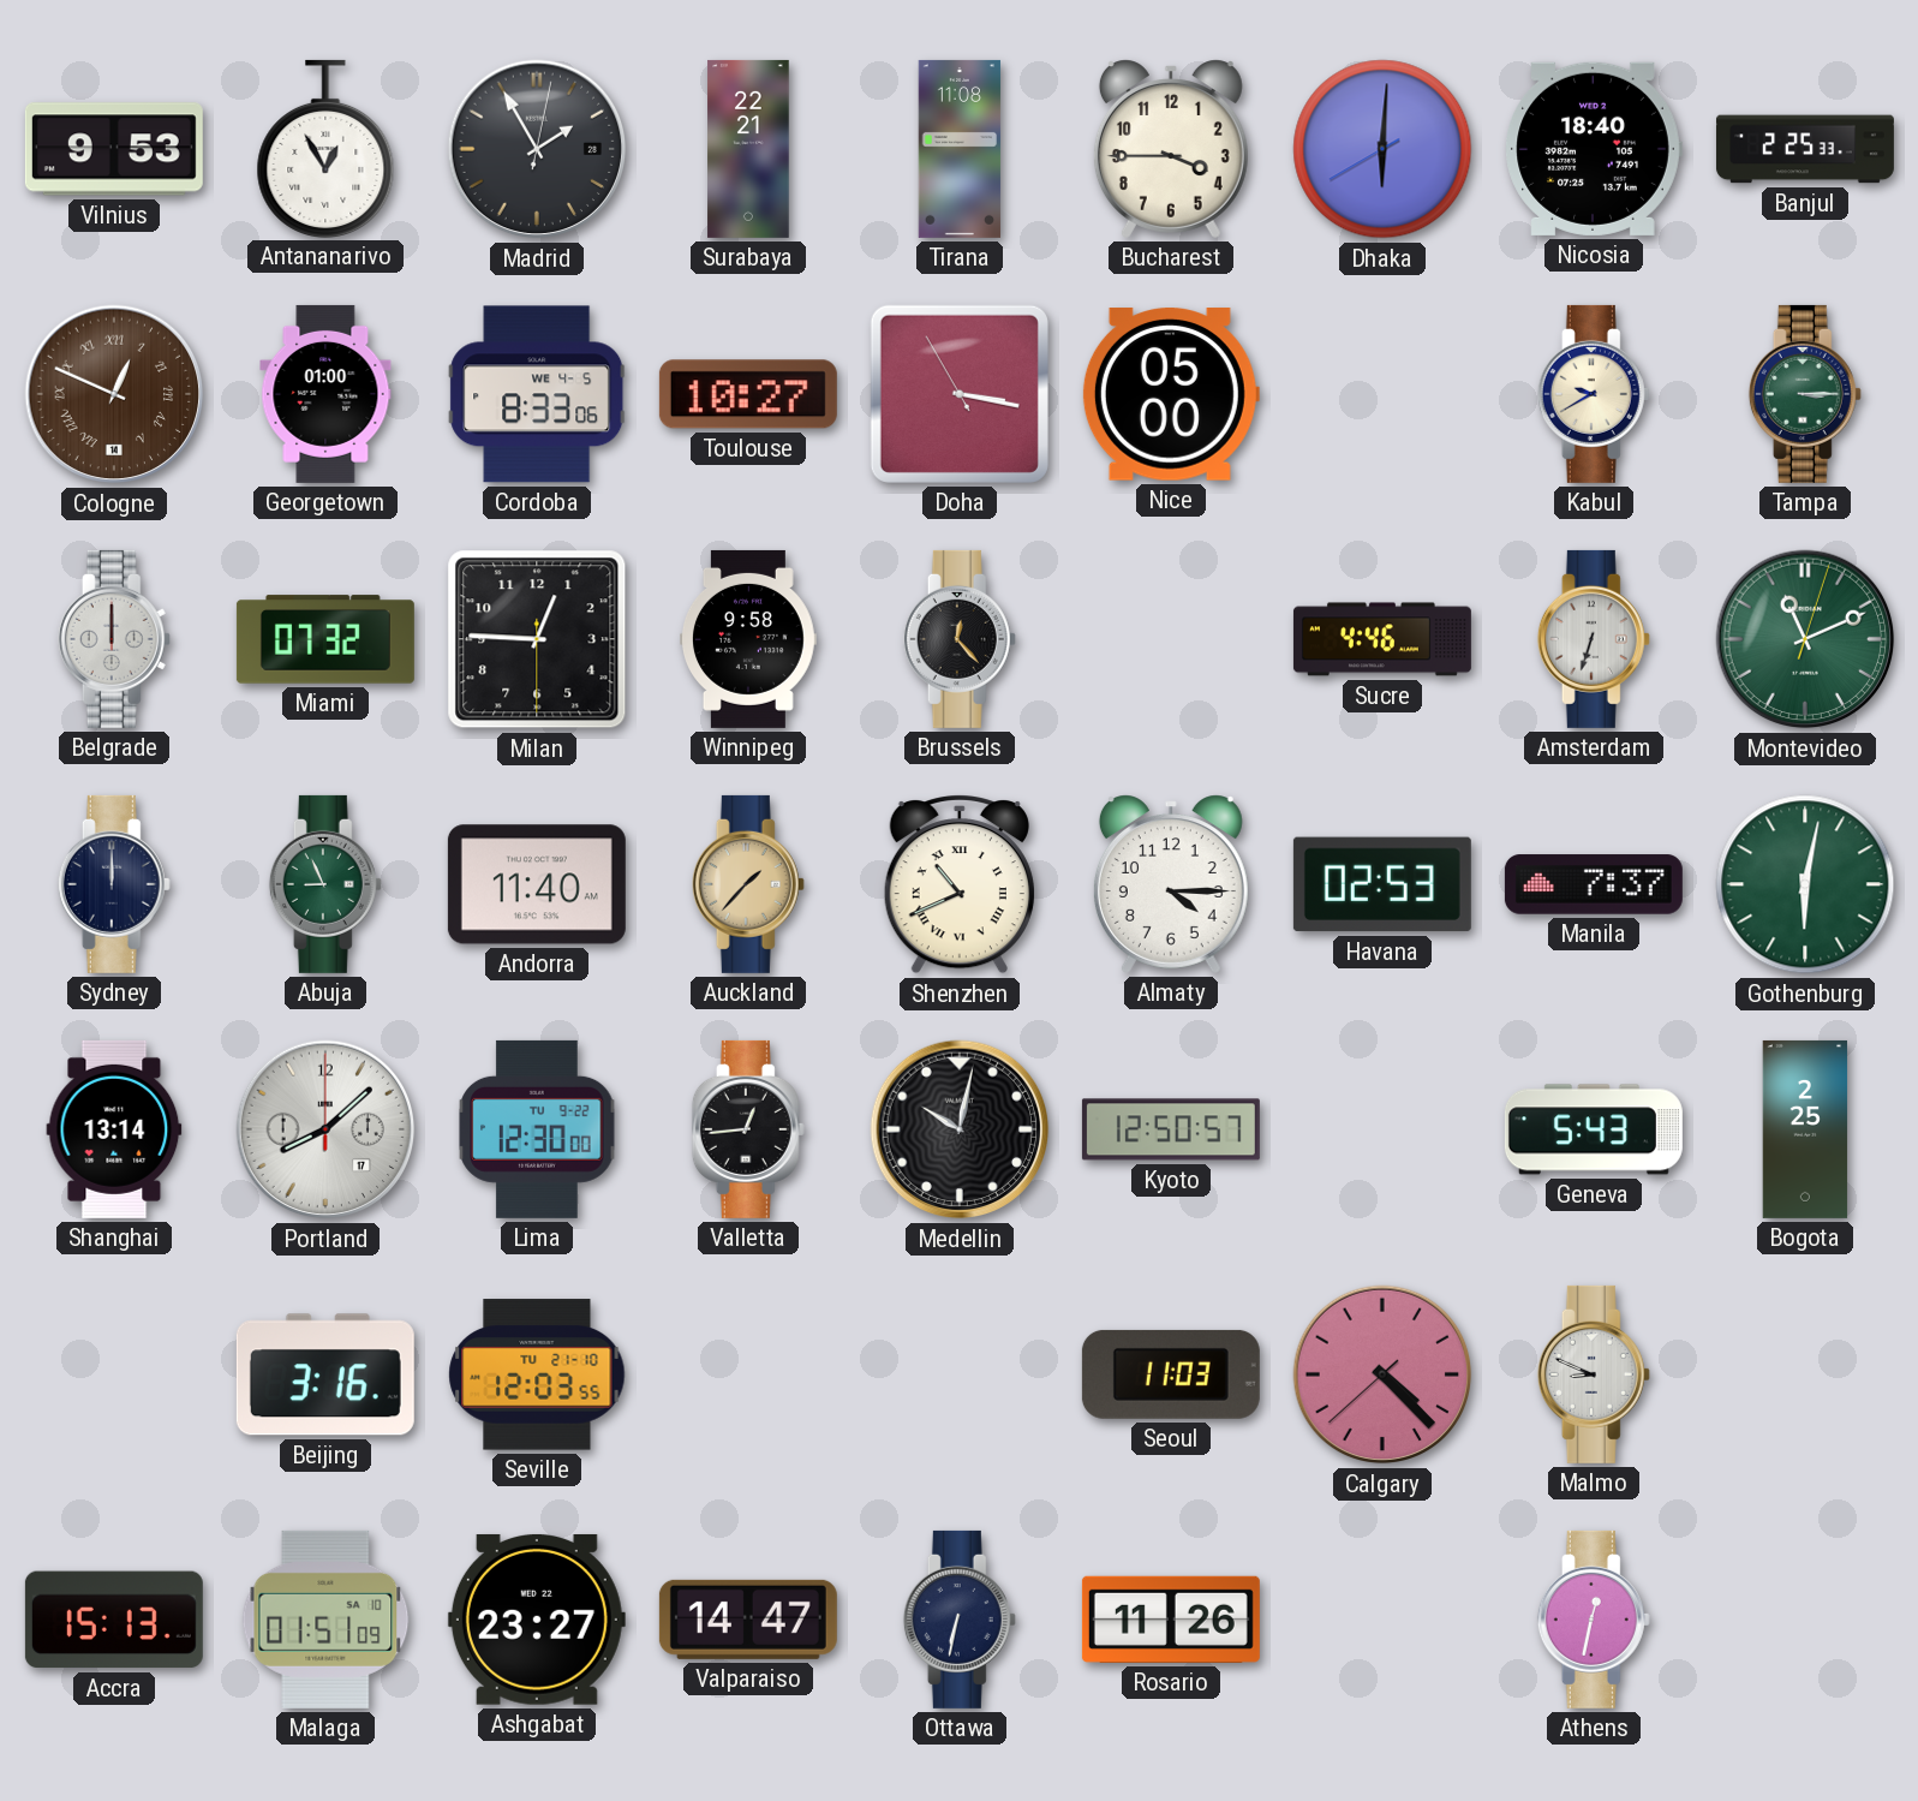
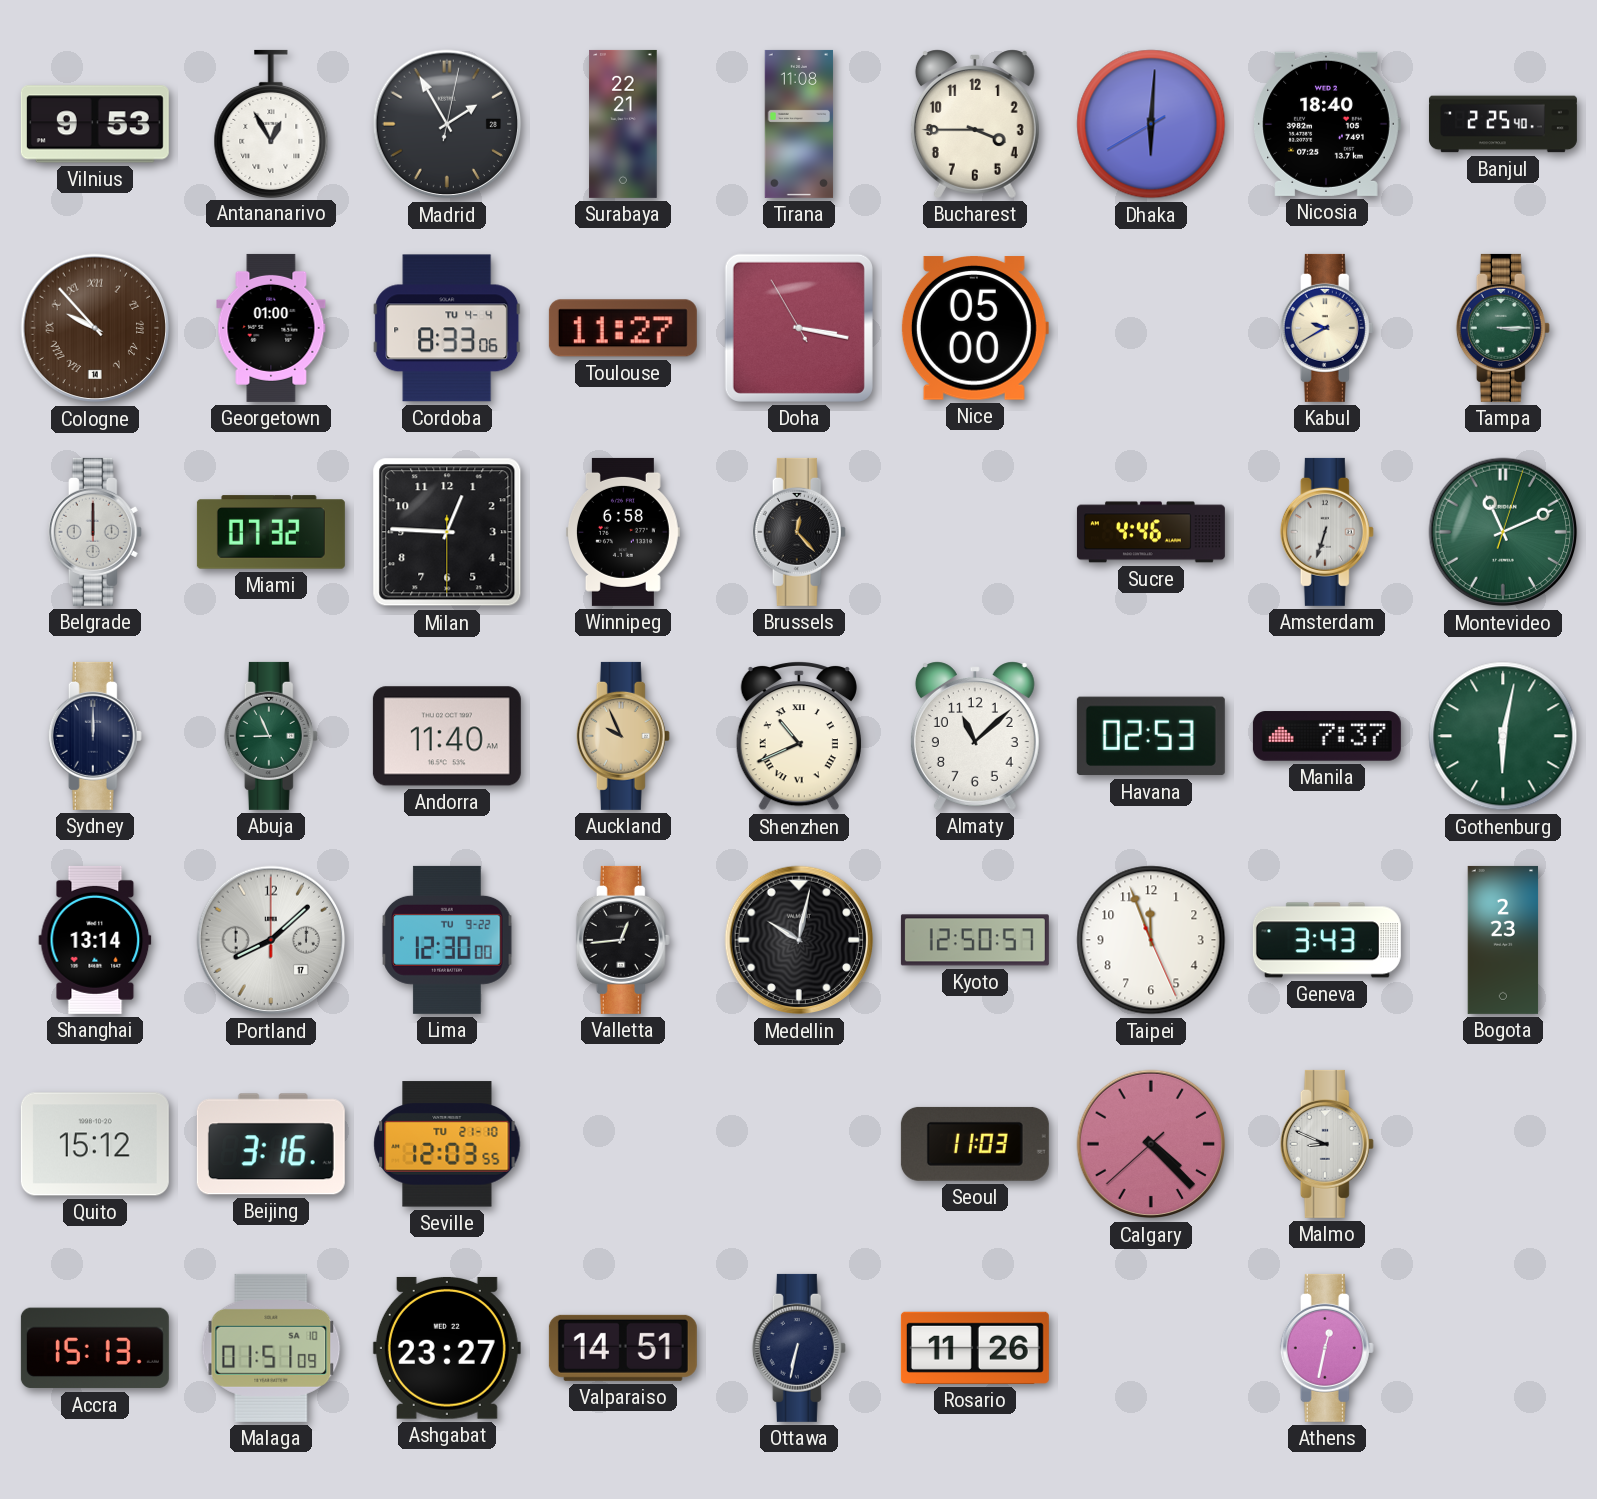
Banjul: 2:25:33 -> 2:25:40
Cologne: 12:49 -> 9:53
Cordoba date: WE 4-5 -> TU 4-4
Toulouse: 10:27 -> 11:27
Winnipeg: 9:58 -> 6:58
Auckland: 1:37 -> 9:56
Almaty: 4:15 -> 11:08
Taipei: none -> 11:56
Geneva: 5:43 -> 3:43
Bogota: 2:25 -> 2:23
Quito: none -> 15:12
Valparaiso: 14:47 -> 14:51
